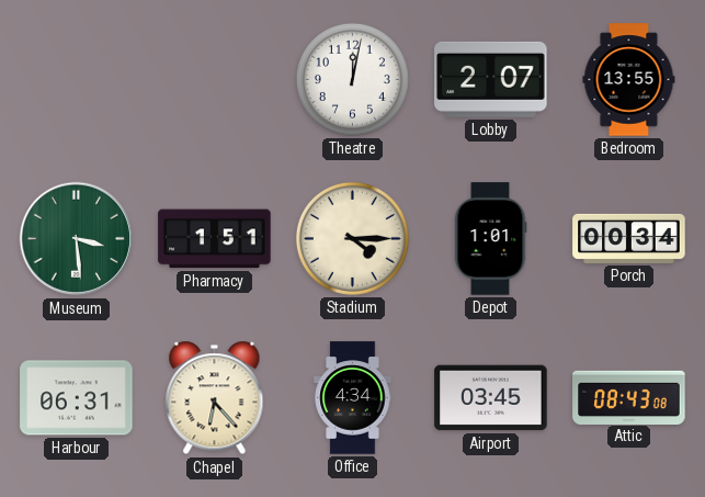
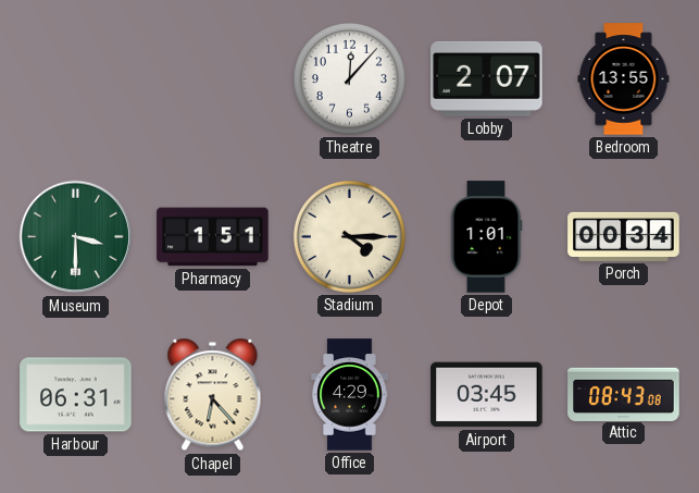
Theatre: 12:02 -> 12:07
Museum: 3:29 -> 3:30
Office: 4:34 -> 4:29
